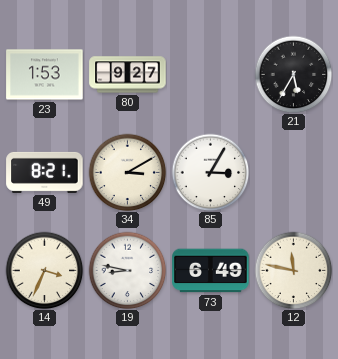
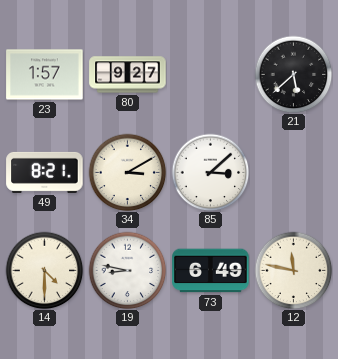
23: 1:53 -> 1:57
21: 5:35 -> 5:38
85: 3:05 -> 3:08
14: 3:34 -> 4:30
